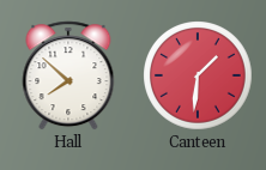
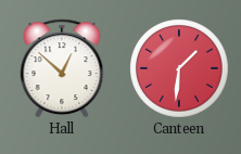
Hall: 7:52 -> 12:52
